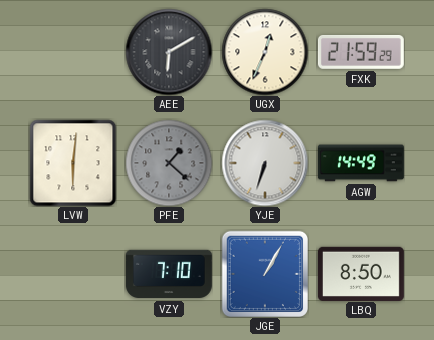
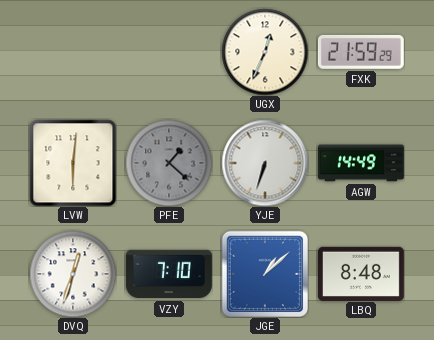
AEE: 6:10 -> none
DVQ: none -> 12:33
JGE: 1:05 -> 1:08
LBQ: 8:50 -> 8:48
